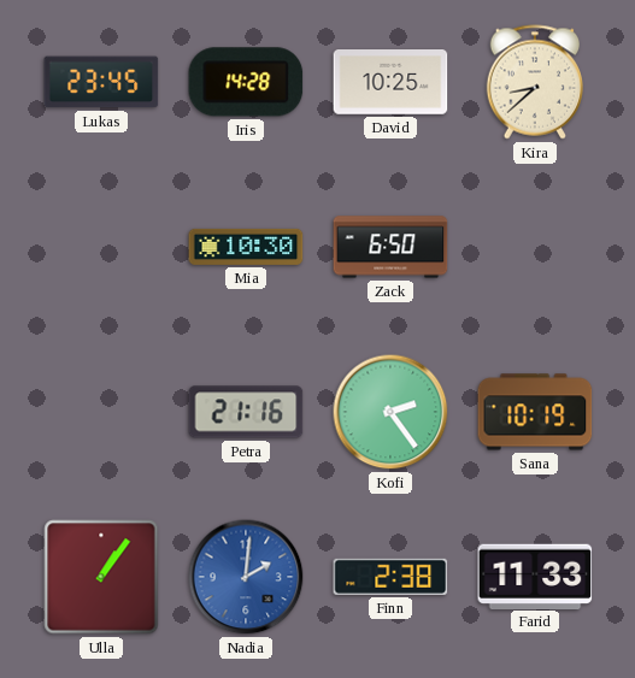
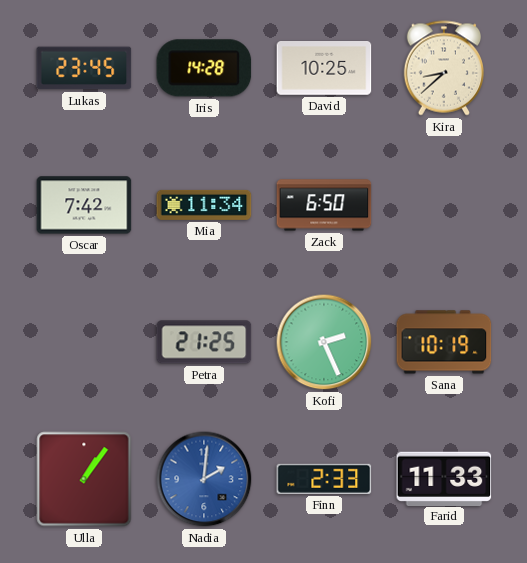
Oscar: none -> 7:42
Mia: 10:30 -> 11:34
Petra: 21:16 -> 21:25
Kofi: 2:24 -> 2:26
Finn: 2:38 -> 2:33
